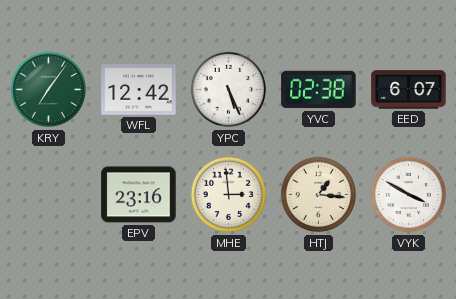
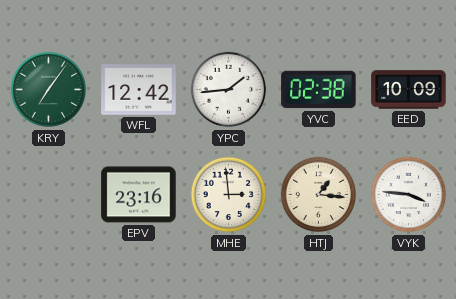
YPC: 5:26 -> 1:44
EED: 6:07 -> 10:09
VYK: 3:50 -> 3:46
